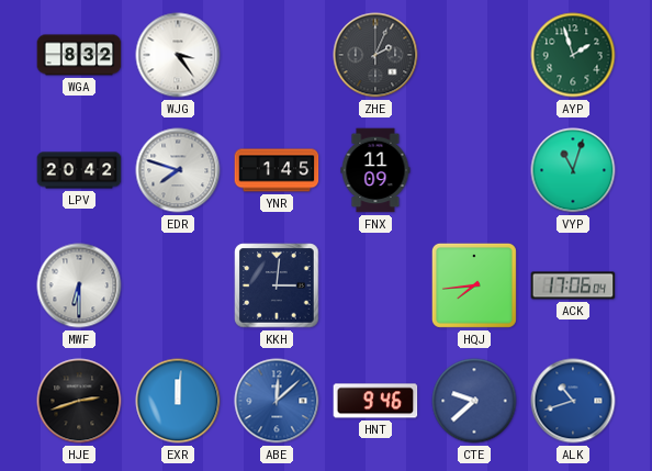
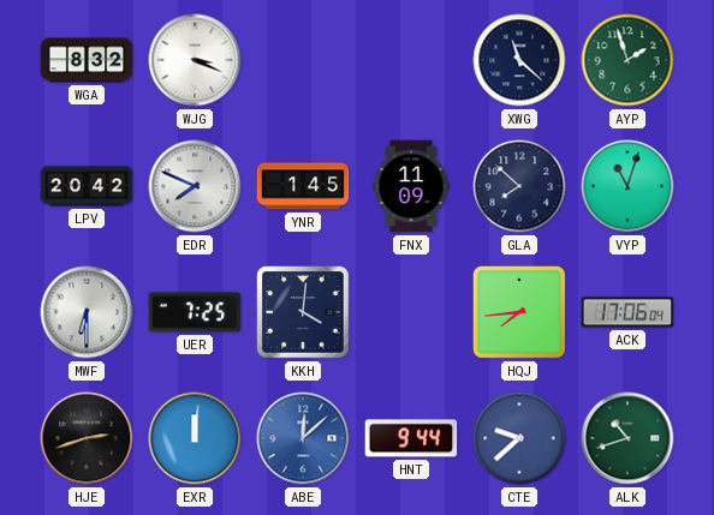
WJG: 3:24 -> 3:19
ZHE: 2:04 -> none
XWG: none -> 11:22
EDR: 7:48 -> 7:49
GLA: none -> 7:52
UER: none -> 7:25
KKH: 3:01 -> 4:01
HNT: 9:46 -> 9:44
ALK dial: blue -> green
